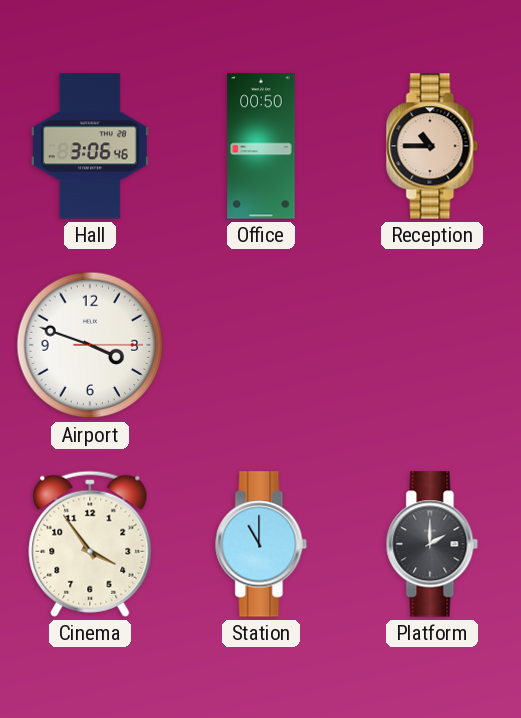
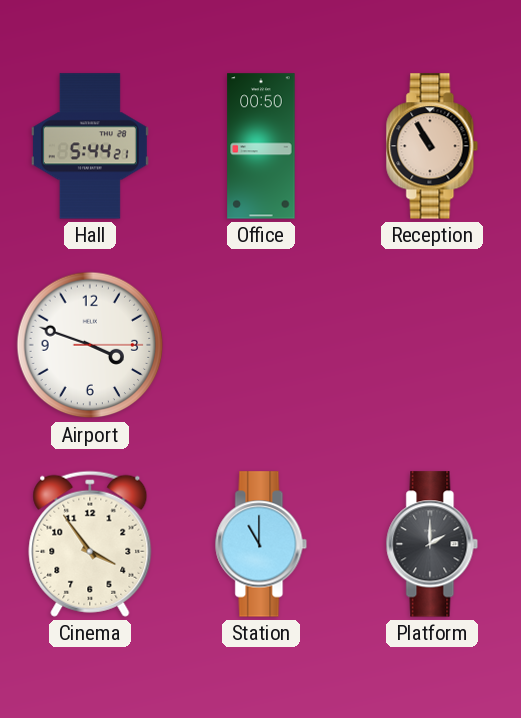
Hall: 3:06 -> 5:44
Reception: 10:45 -> 10:55
